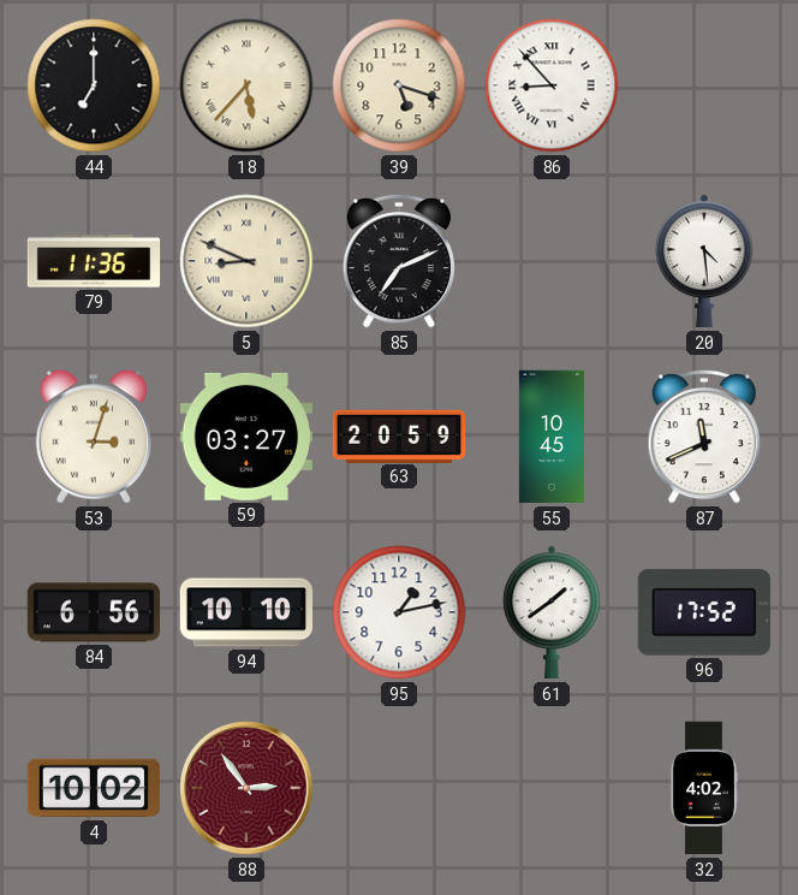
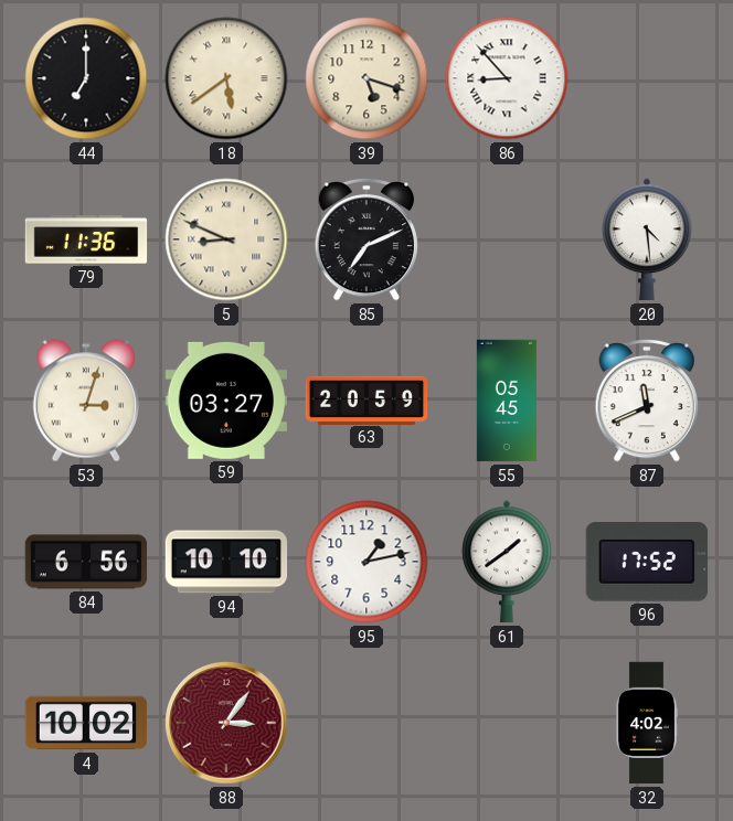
18: 5:37 -> 5:39
55: 10:45 -> 05:45
88: 2:54 -> 3:06
